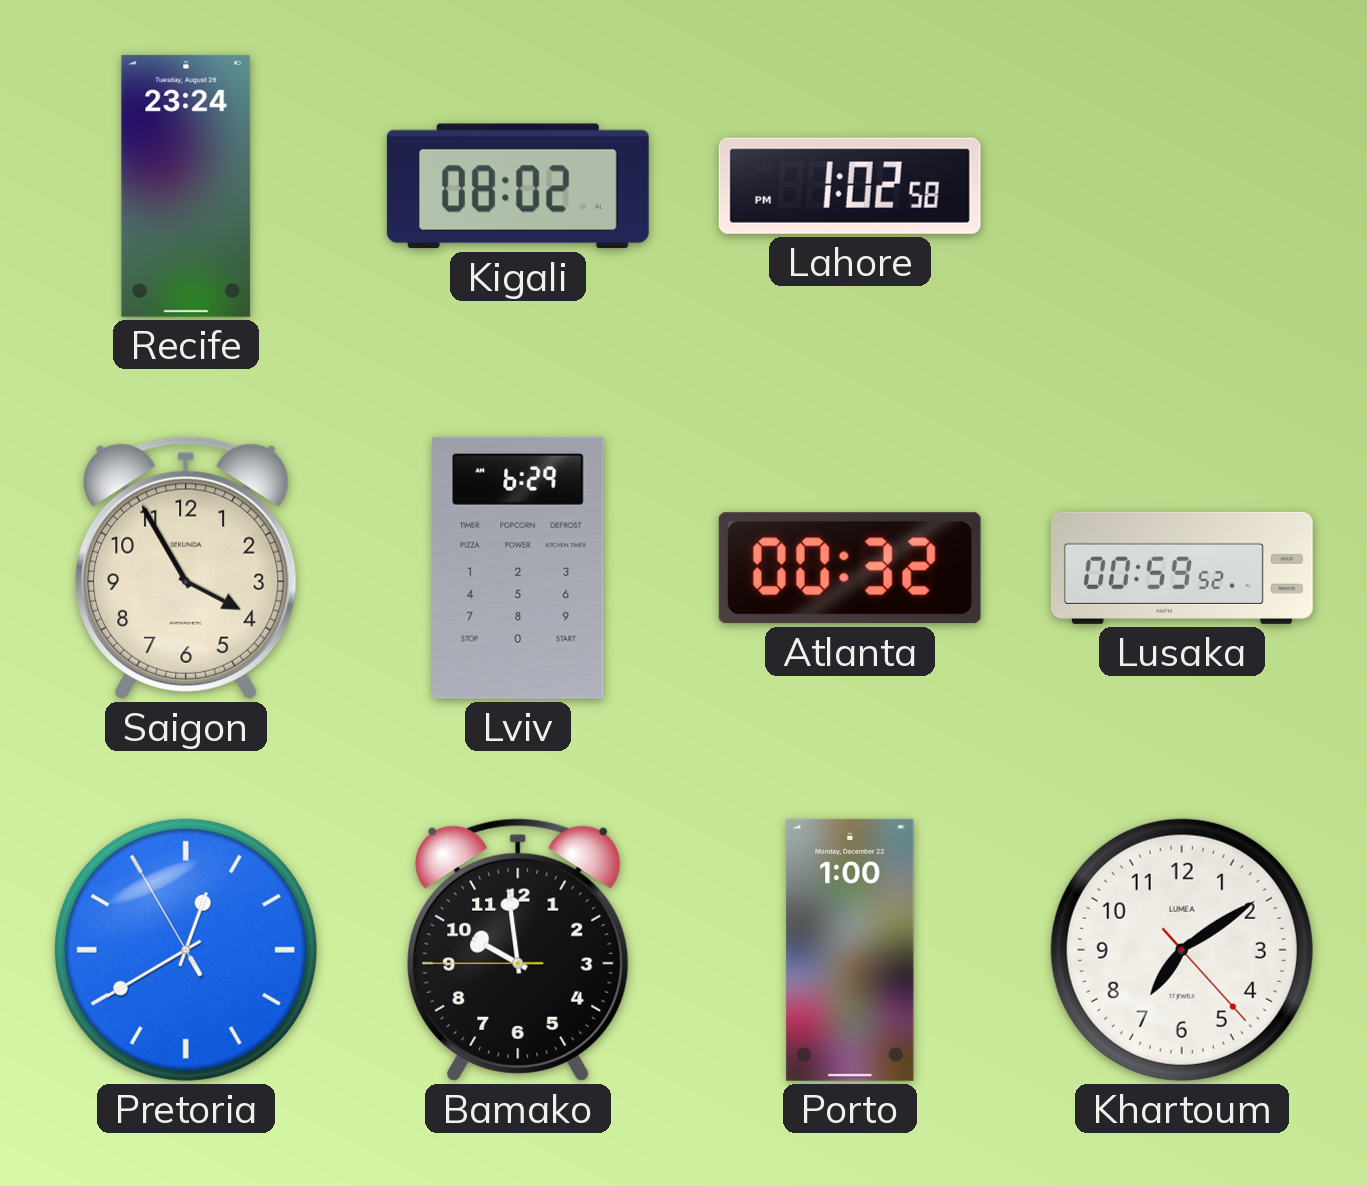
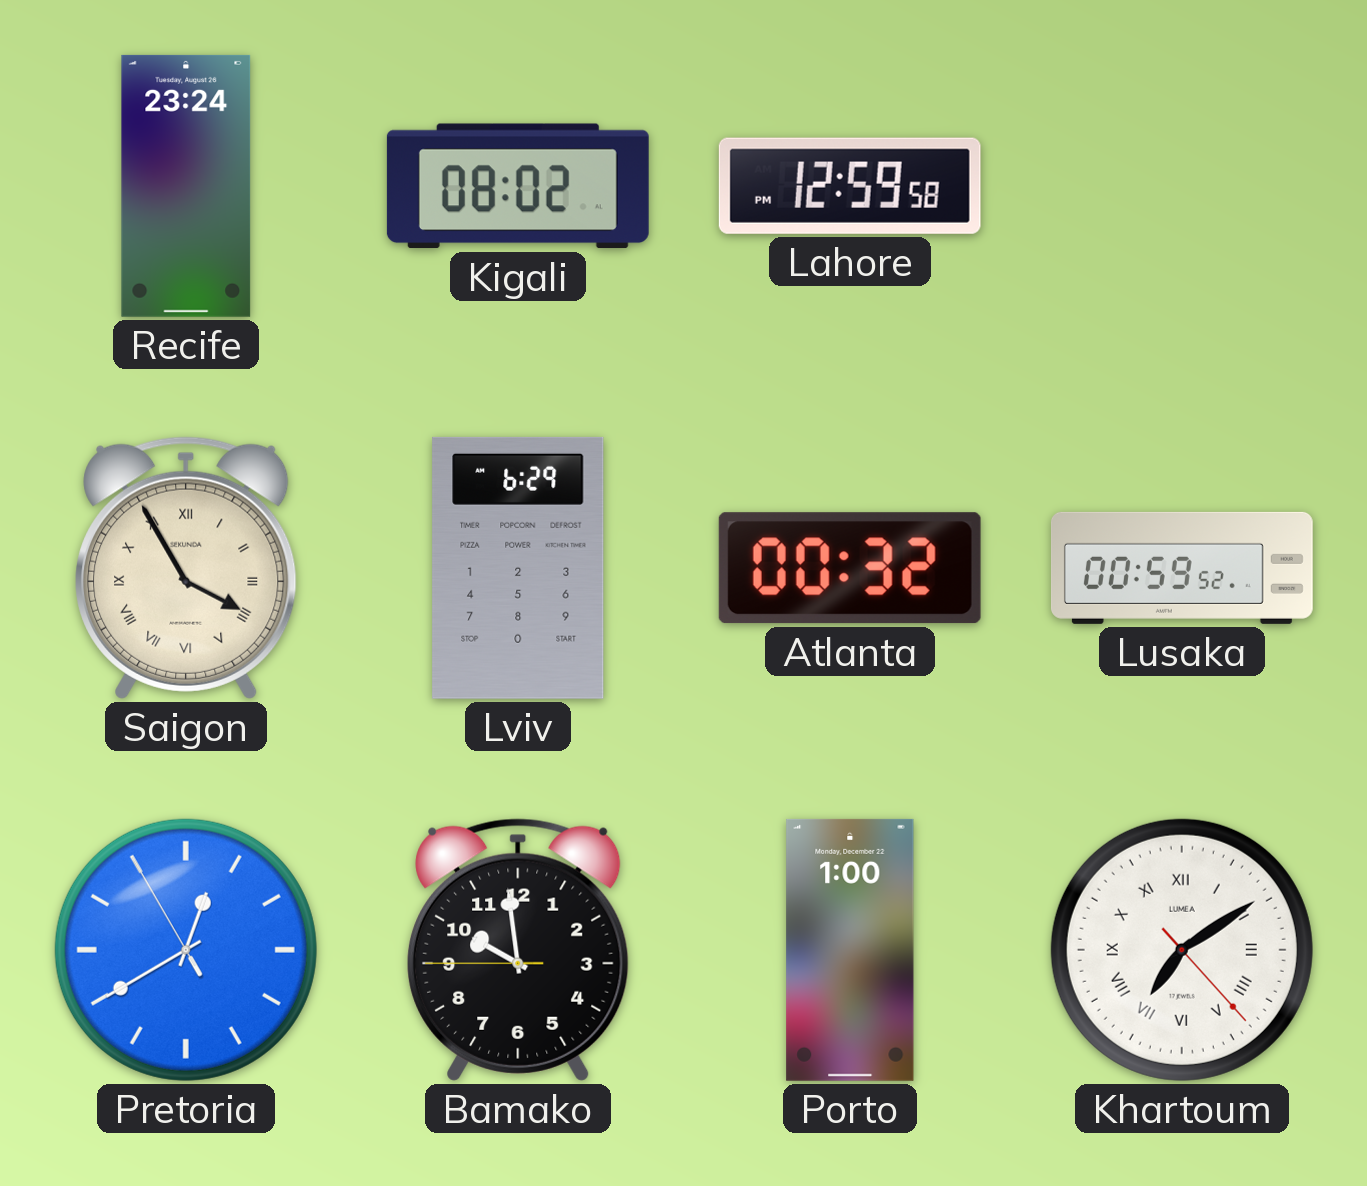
Lahore: 1:02 -> 12:59
Saigon numerals: Arabic -> Roman
Khartoum numerals: Arabic -> Roman
